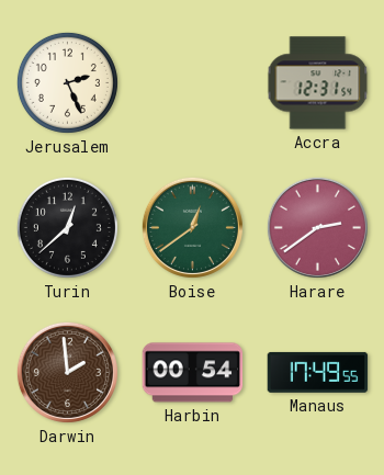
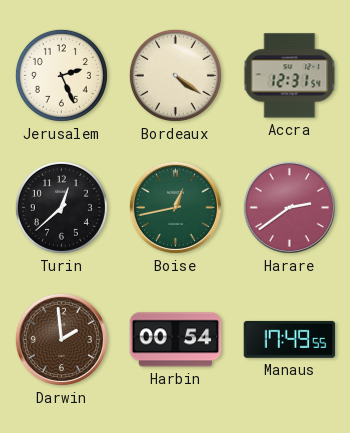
Bordeaux: none -> 4:21
Boise: 12:39 -> 12:43
